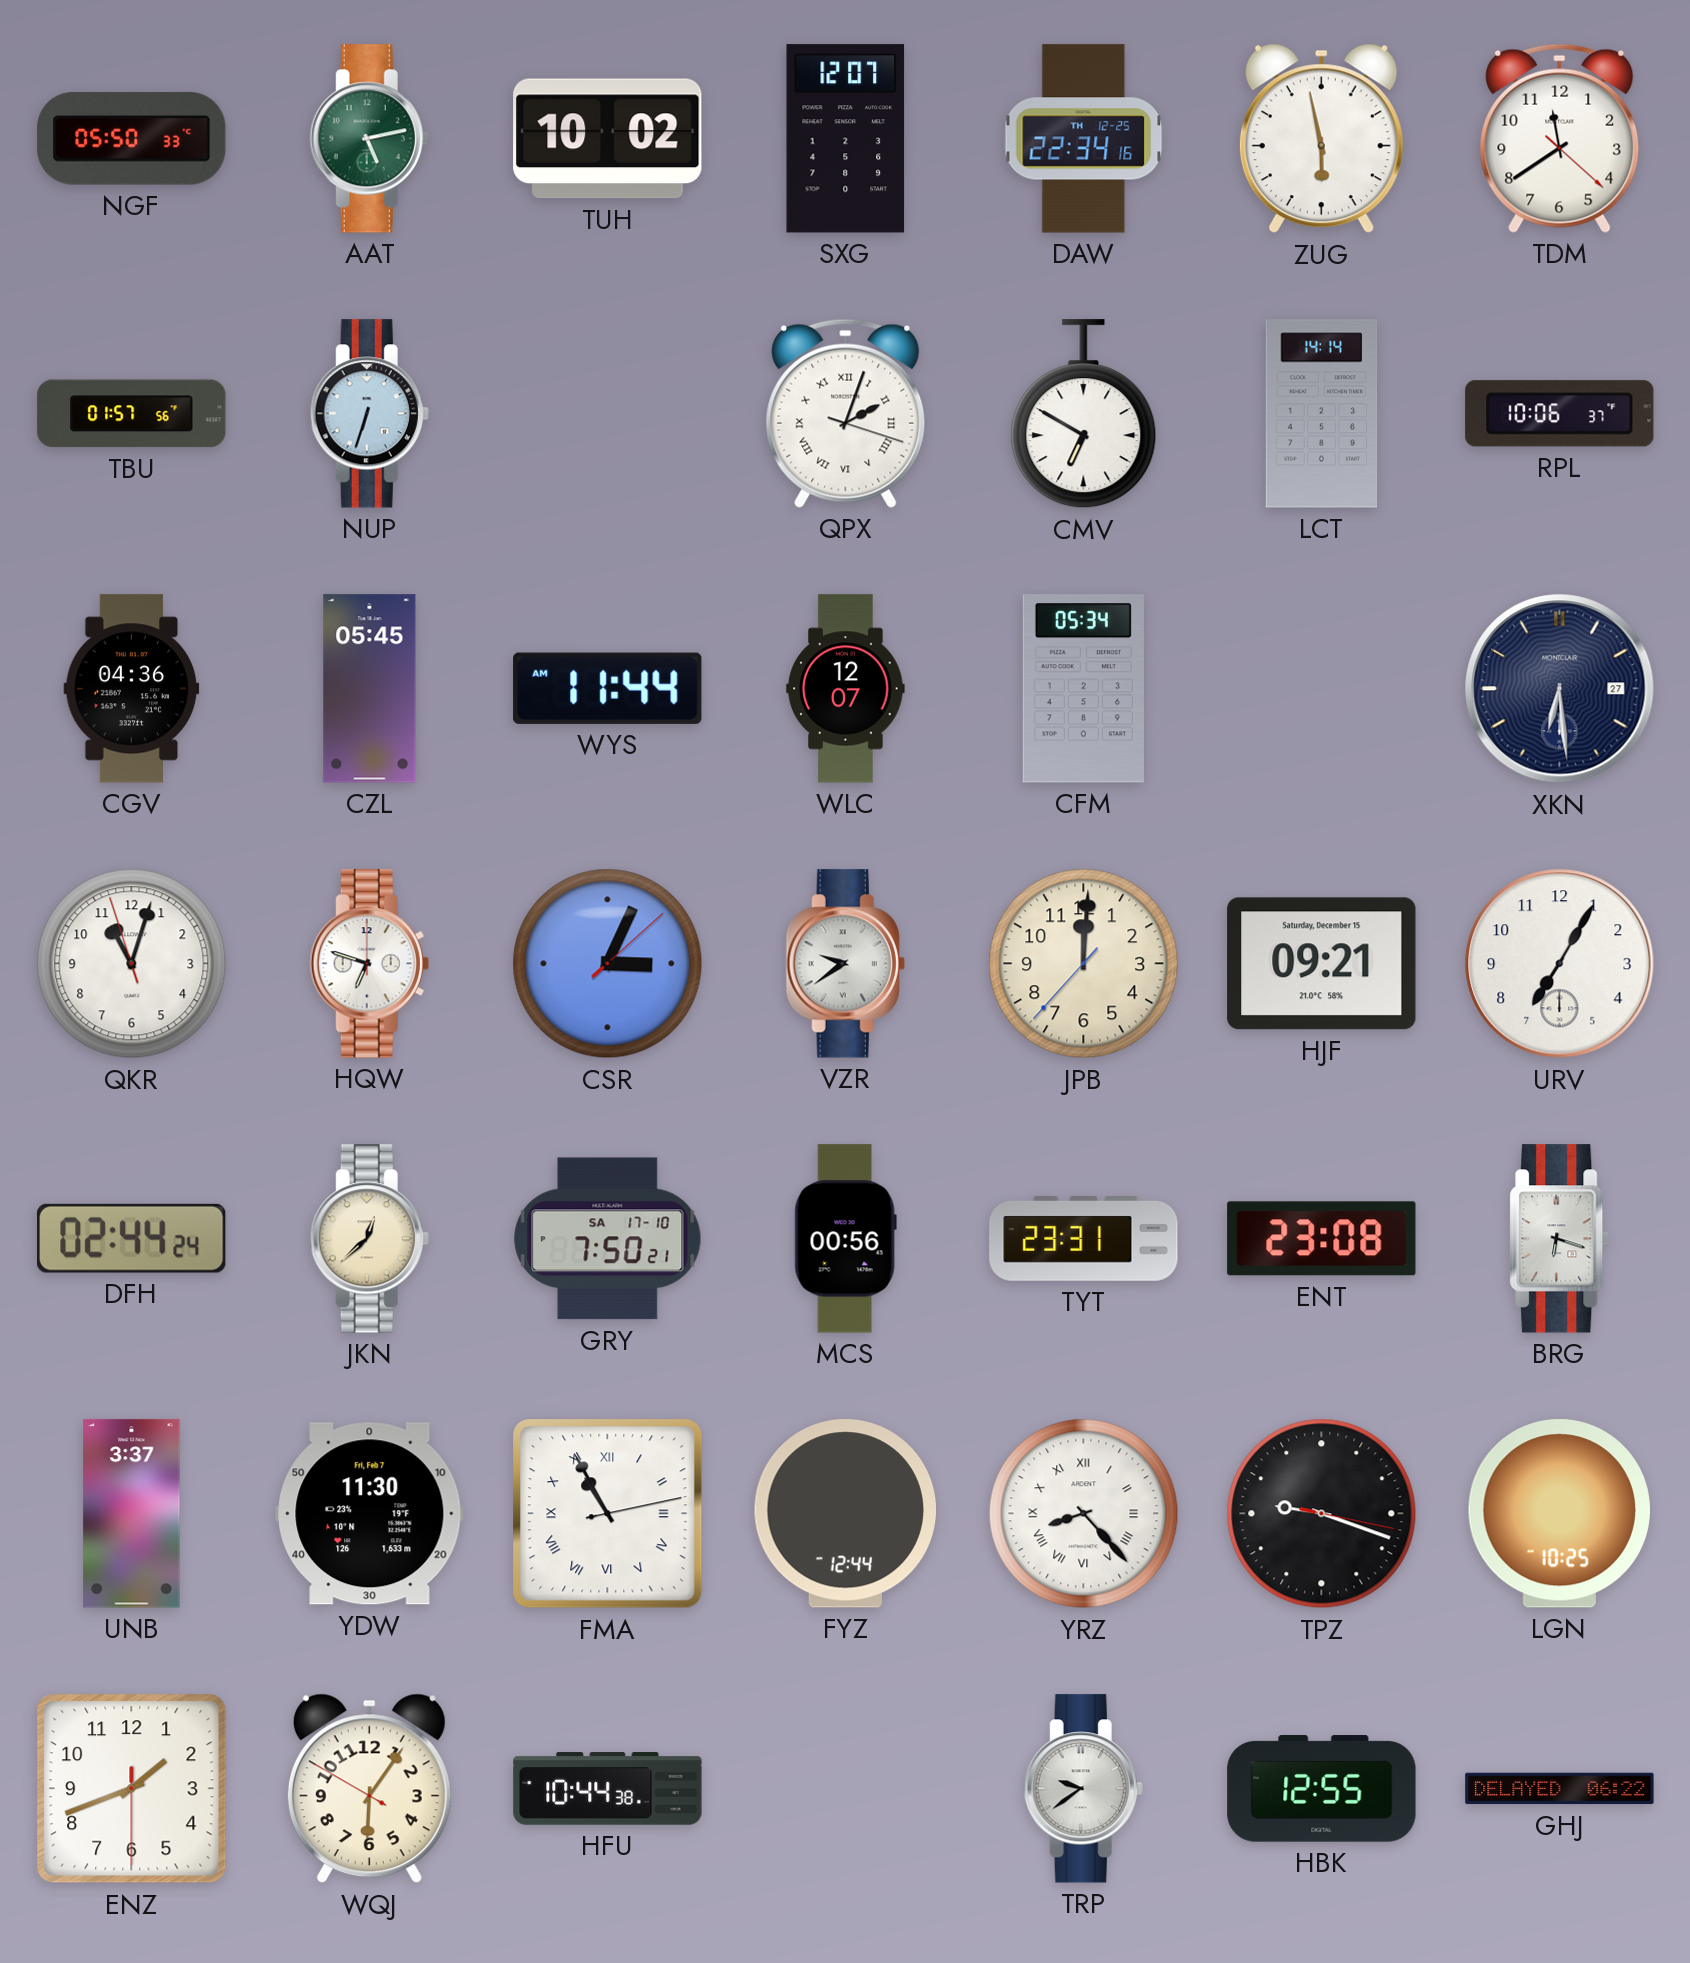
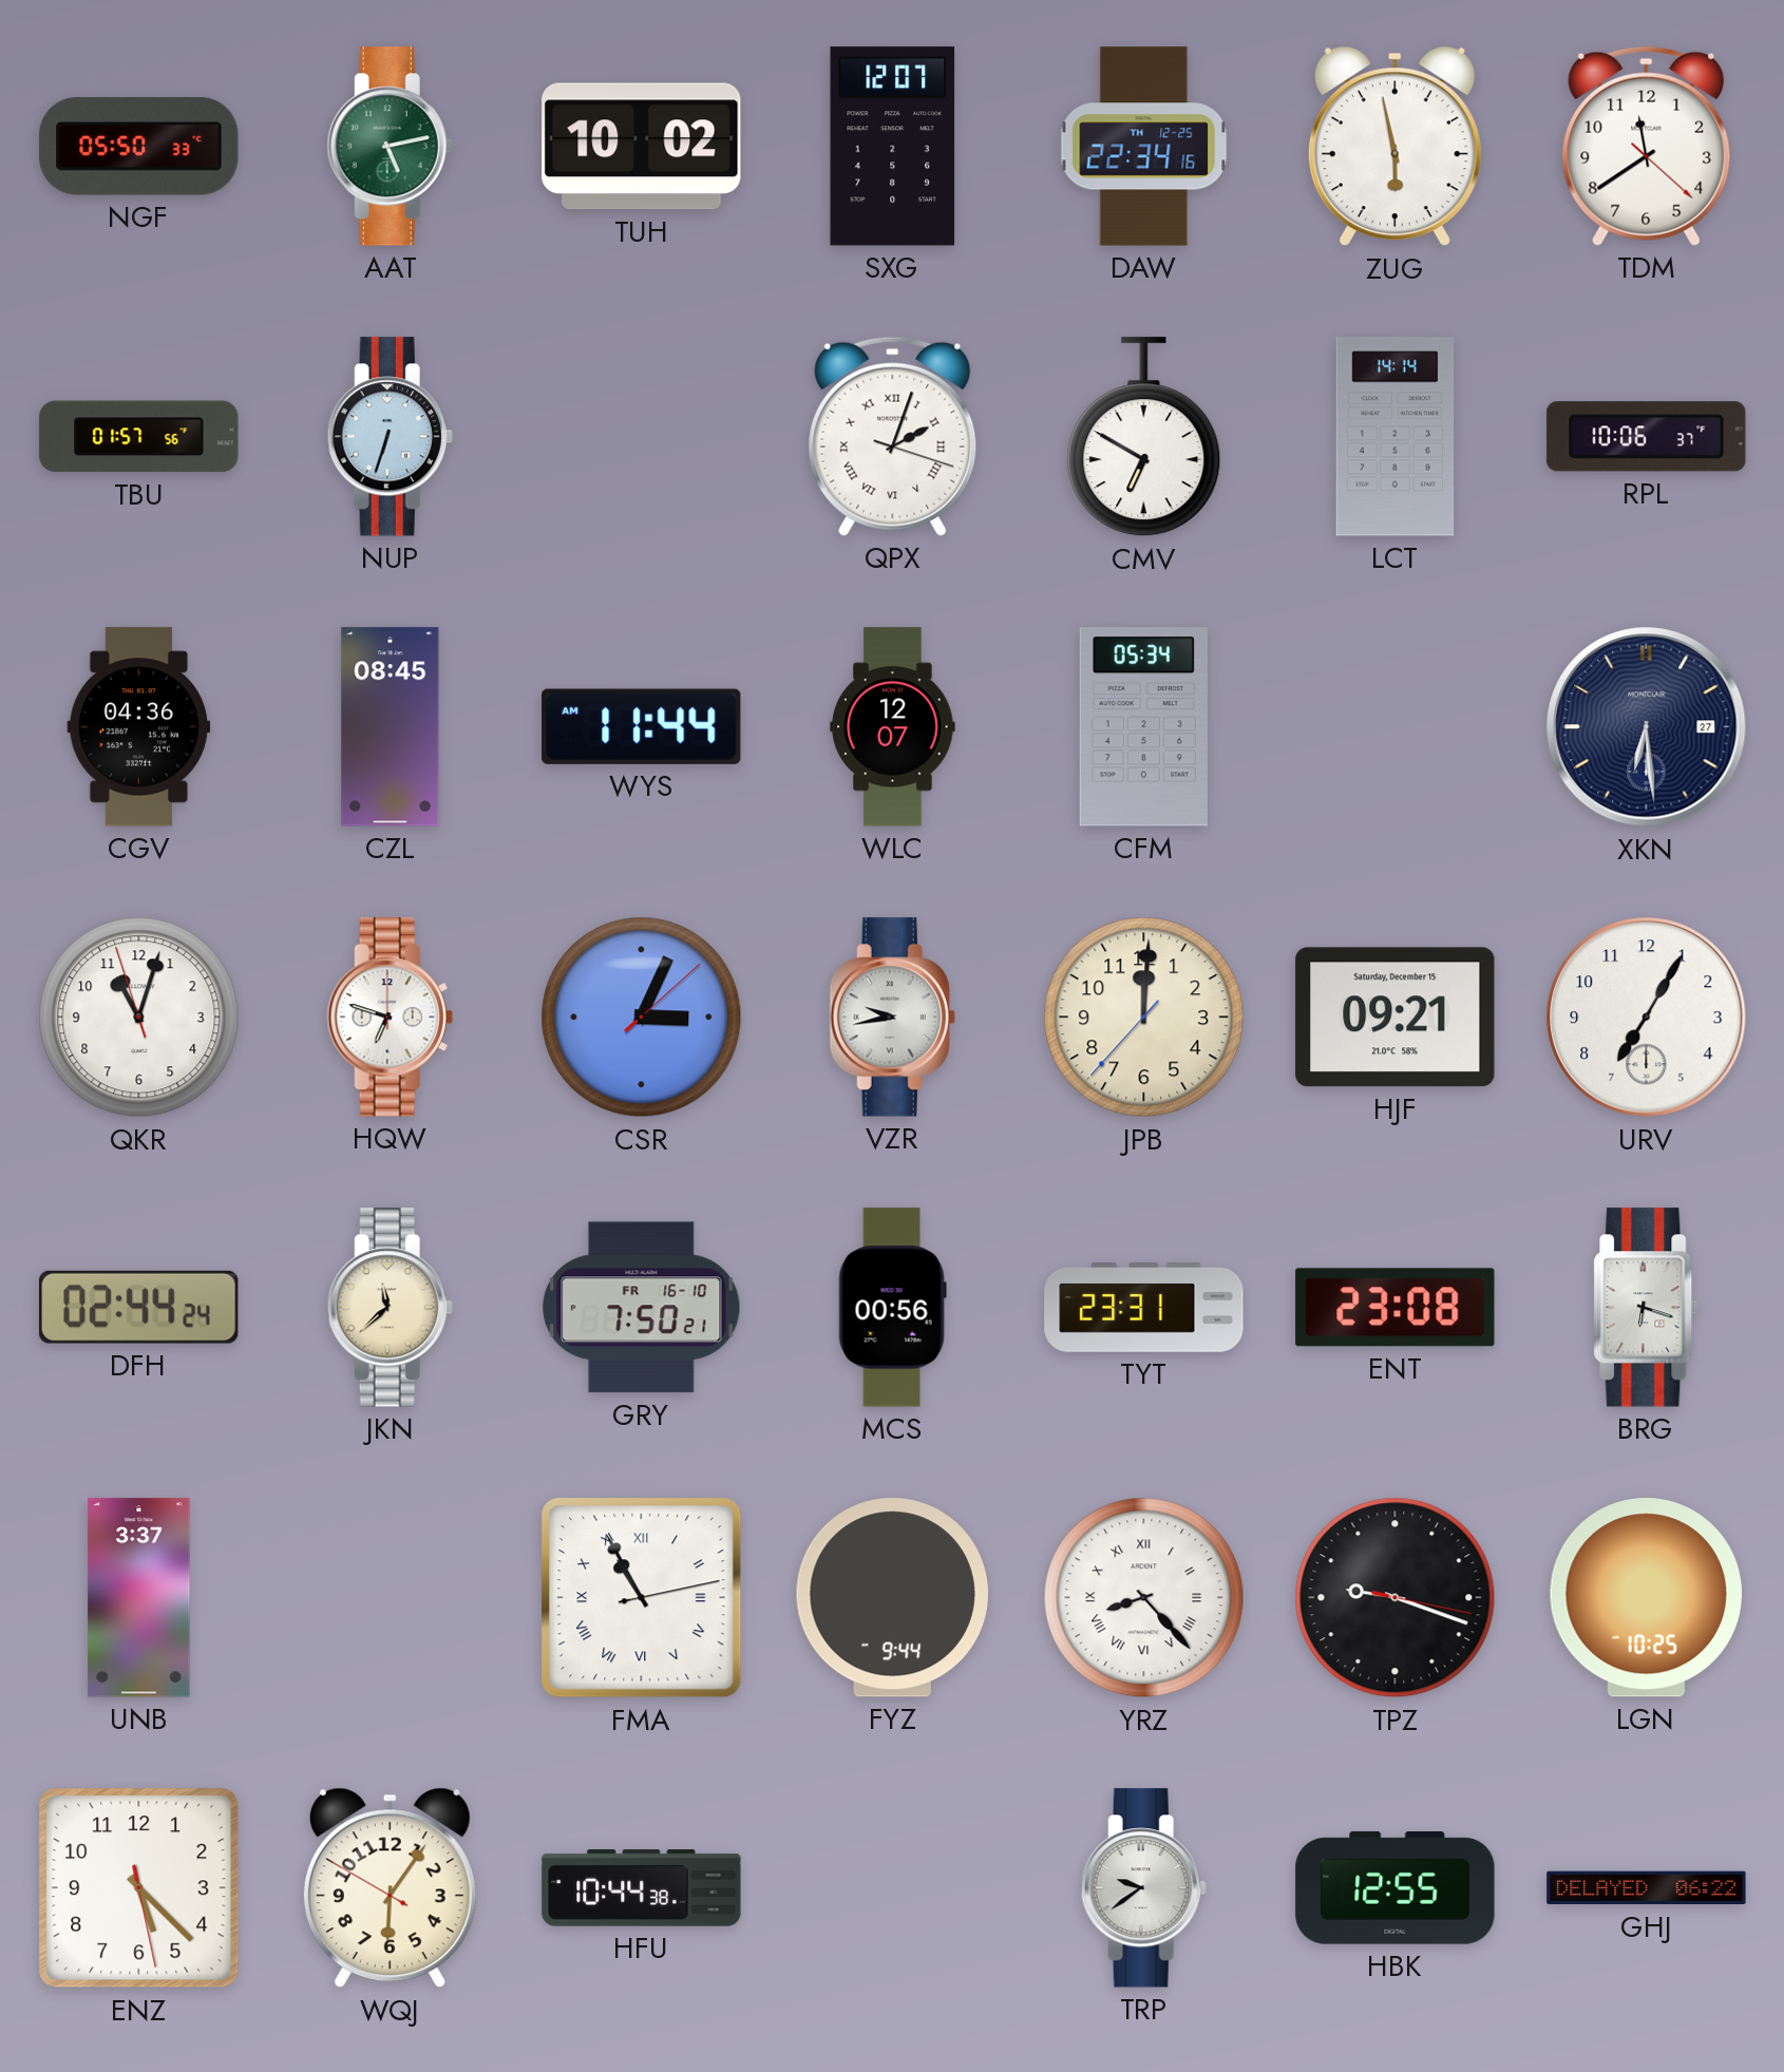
CZL: 05:45 -> 08:45
VZR: 9:39 -> 9:43
JKN: 12:38 -> 11:38
GRY date: SA 17-10 -> FR 16-10
YDW: 11:30 -> none
FYZ: 12:44 -> 9:44
ENZ: 1:41 -> 5:22
